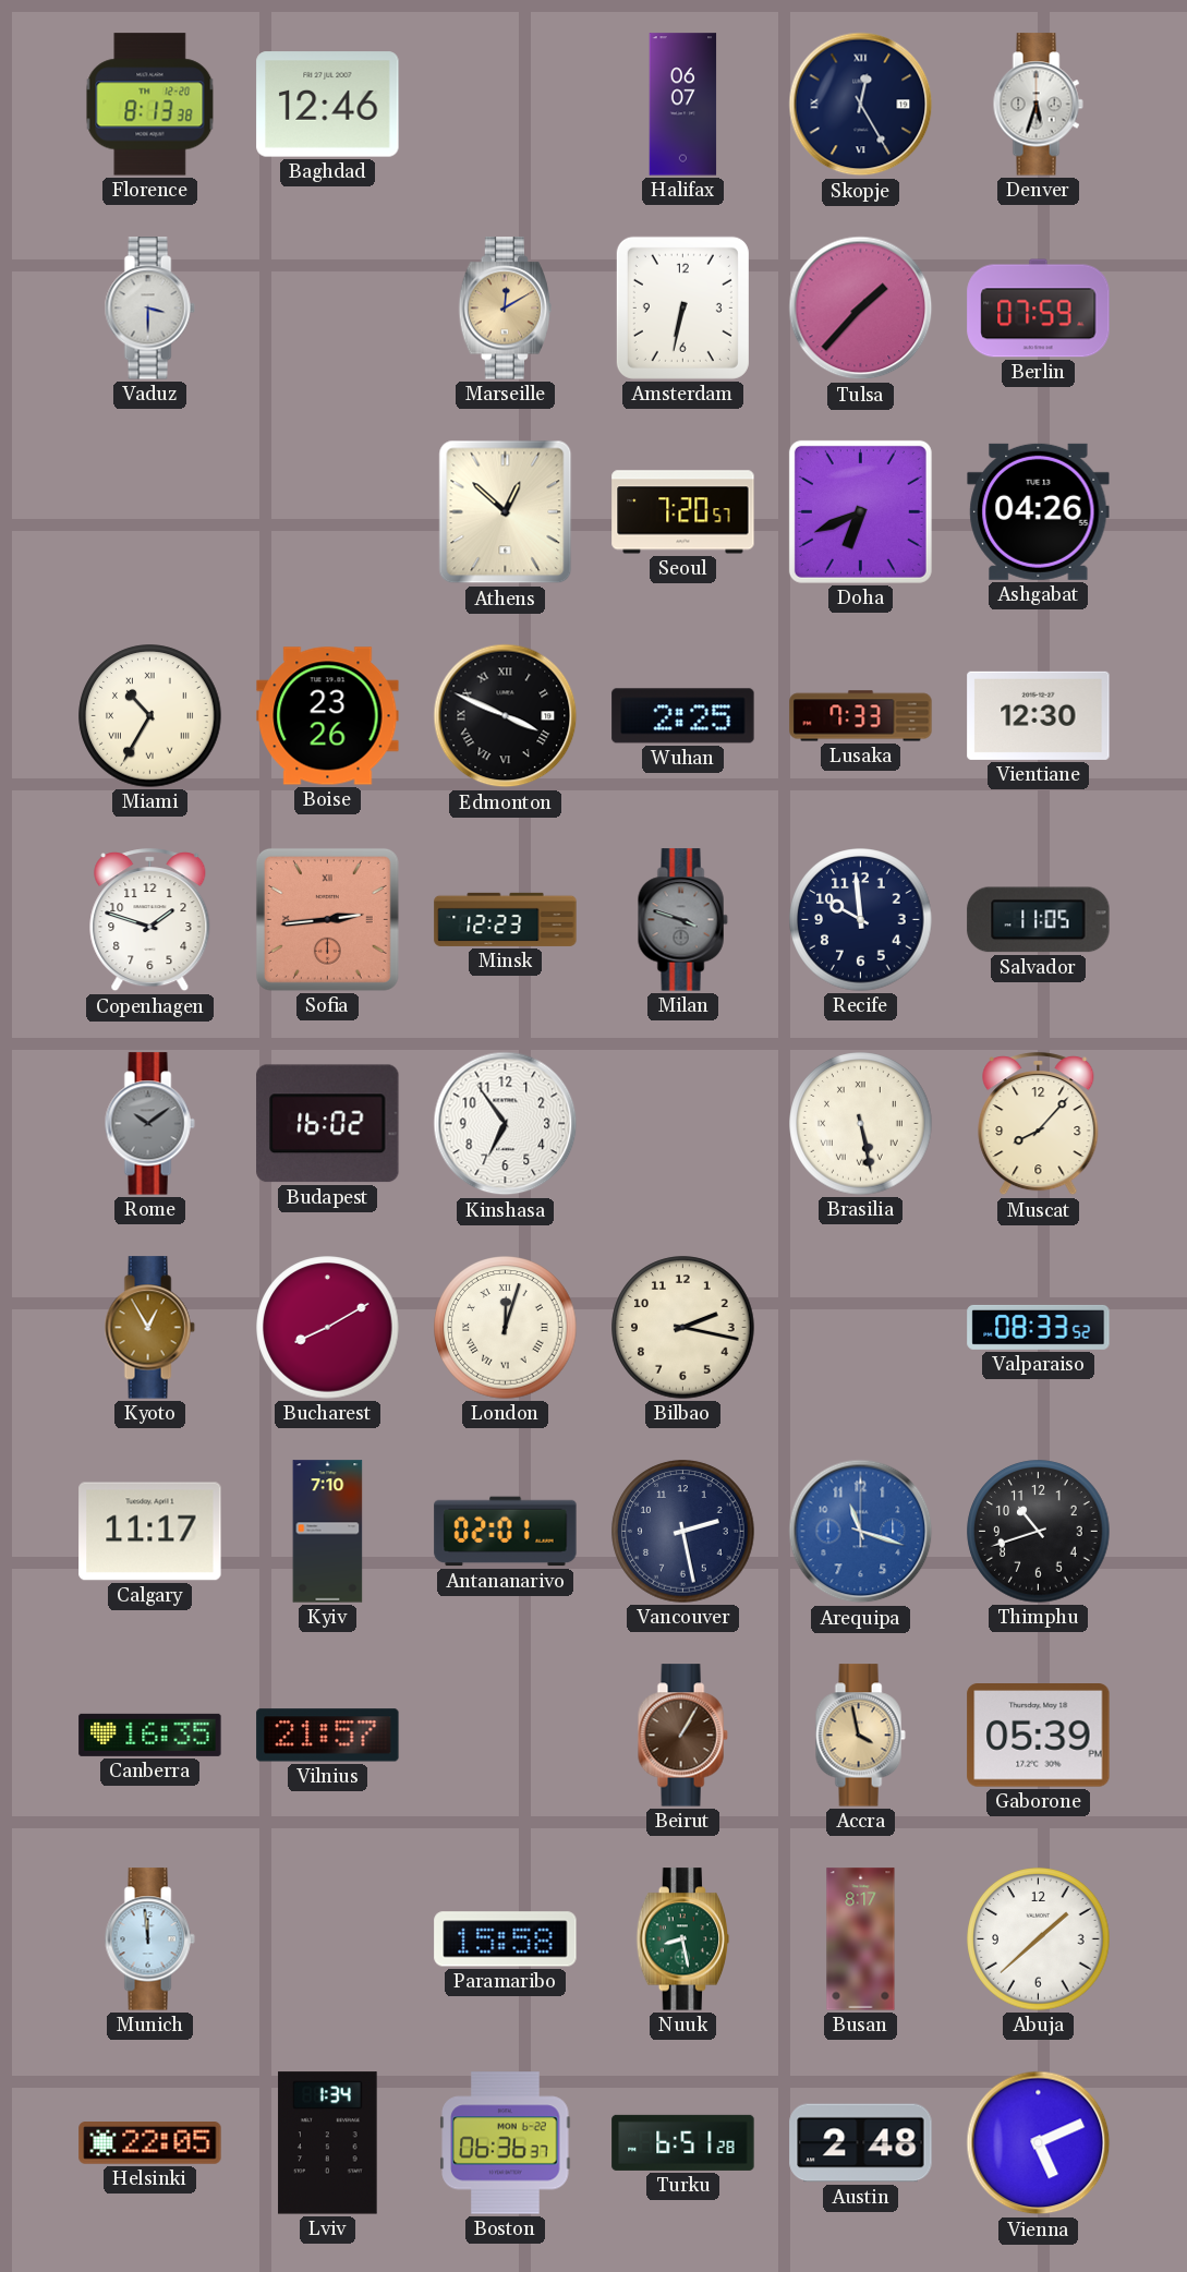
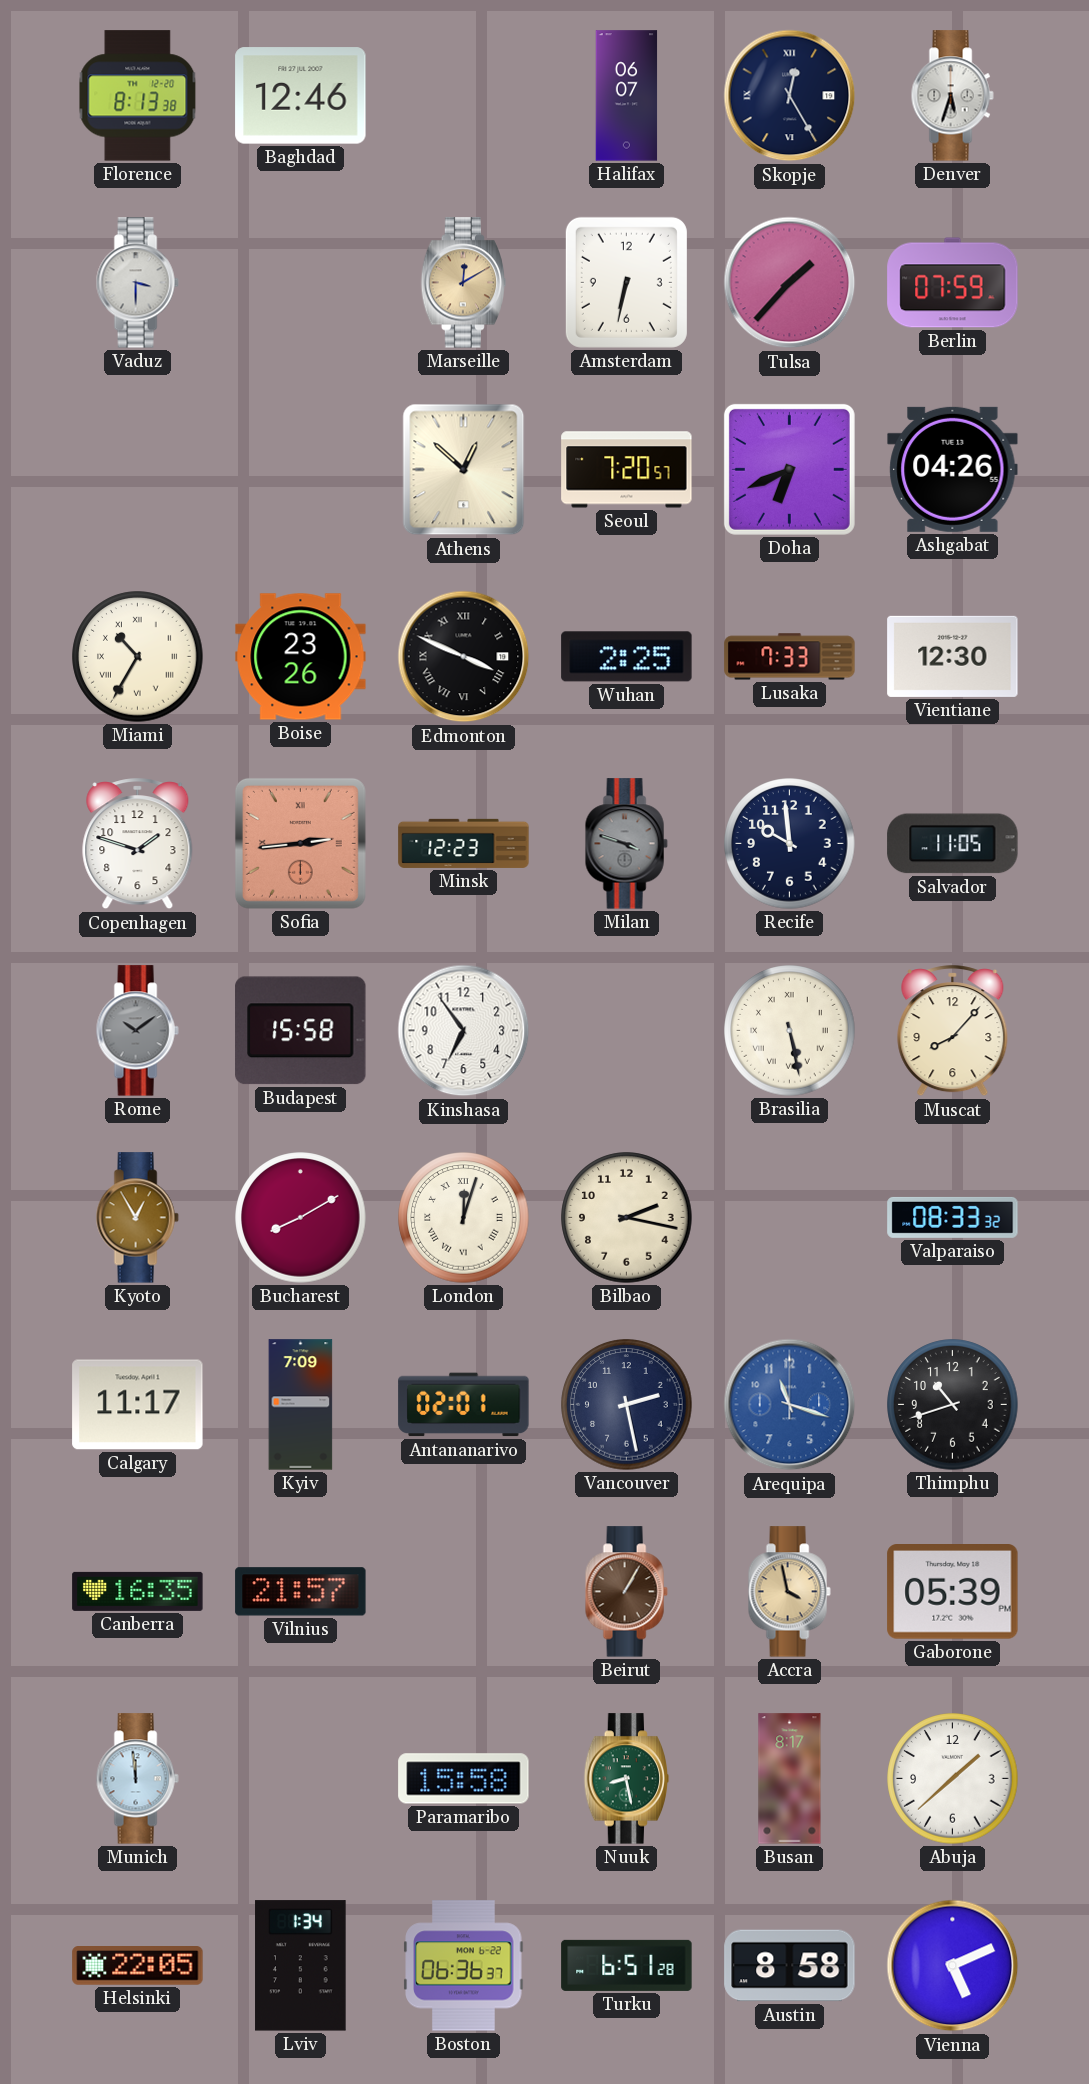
Budapest: 16:02 -> 15:58
Valparaiso: 08:33:52 -> 08:33:32
Kyiv: 7:10 -> 7:09
Austin: 2:48 -> 8:58
